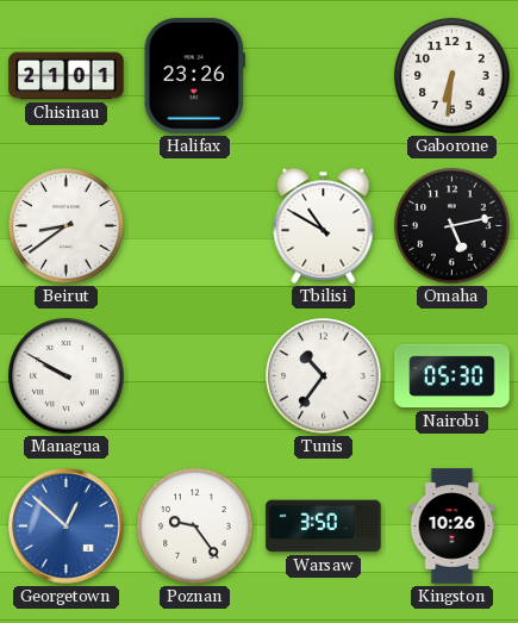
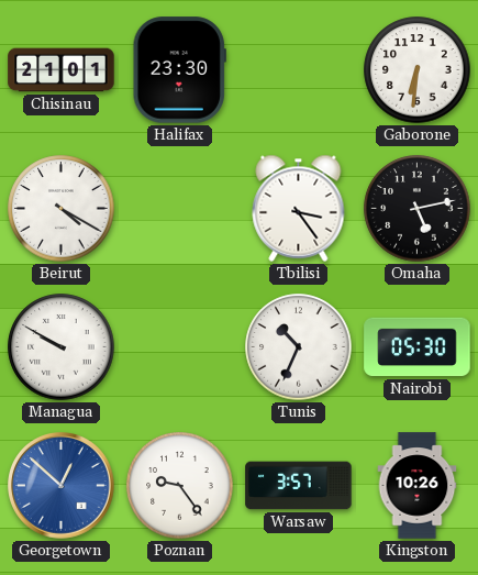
Halifax: 23:26 -> 23:30
Beirut: 8:39 -> 4:20
Tbilisi: 10:50 -> 3:24
Tunis: 10:36 -> 10:34
Warsaw: 3:50 -> 3:57
